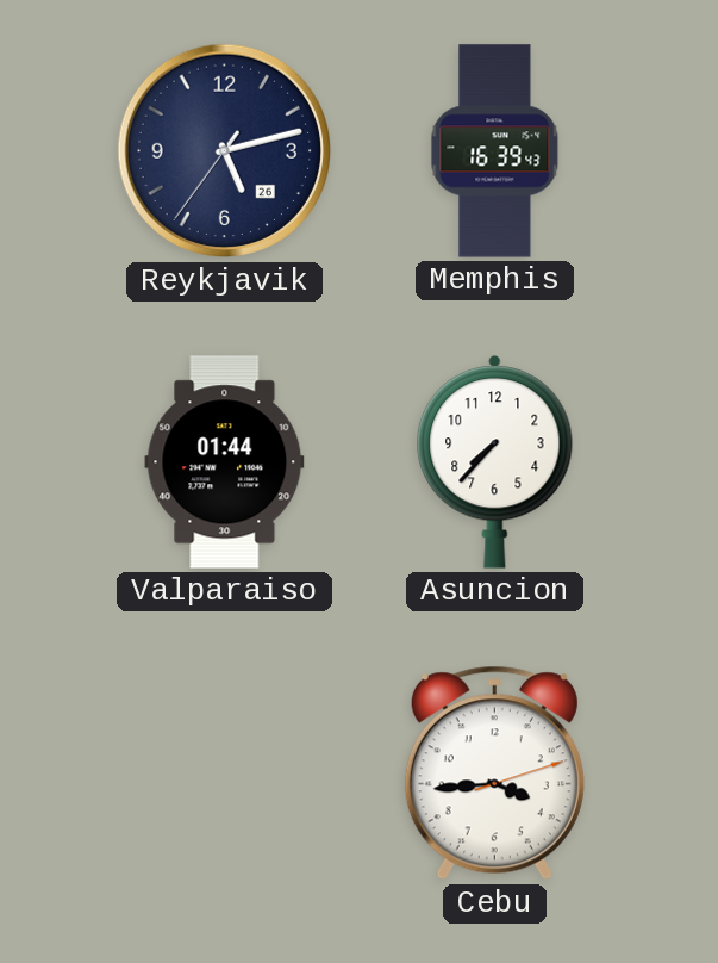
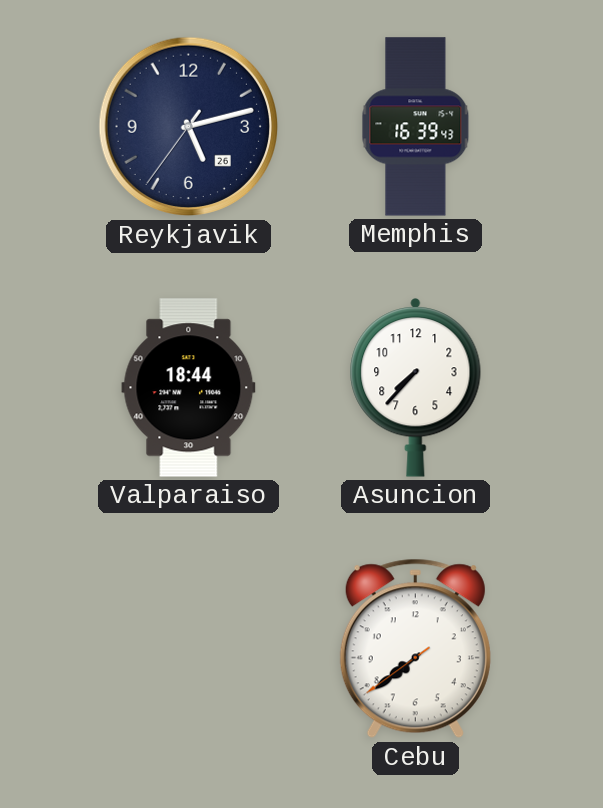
Valparaiso: 01:44 -> 18:44
Cebu: 3:44 -> 7:38
